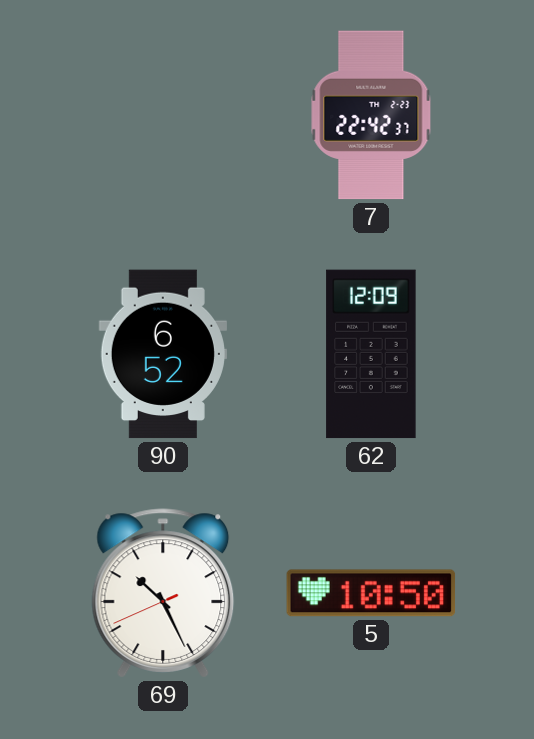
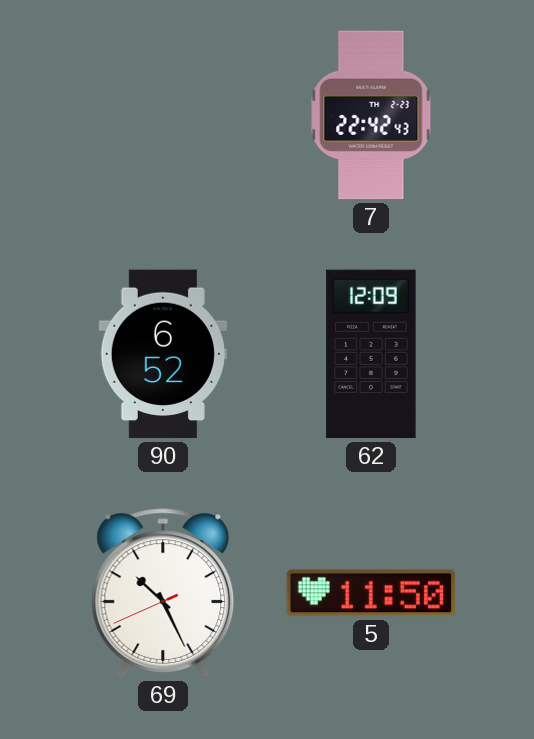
7: 22:42:37 -> 22:42:43
5: 10:50 -> 11:50
